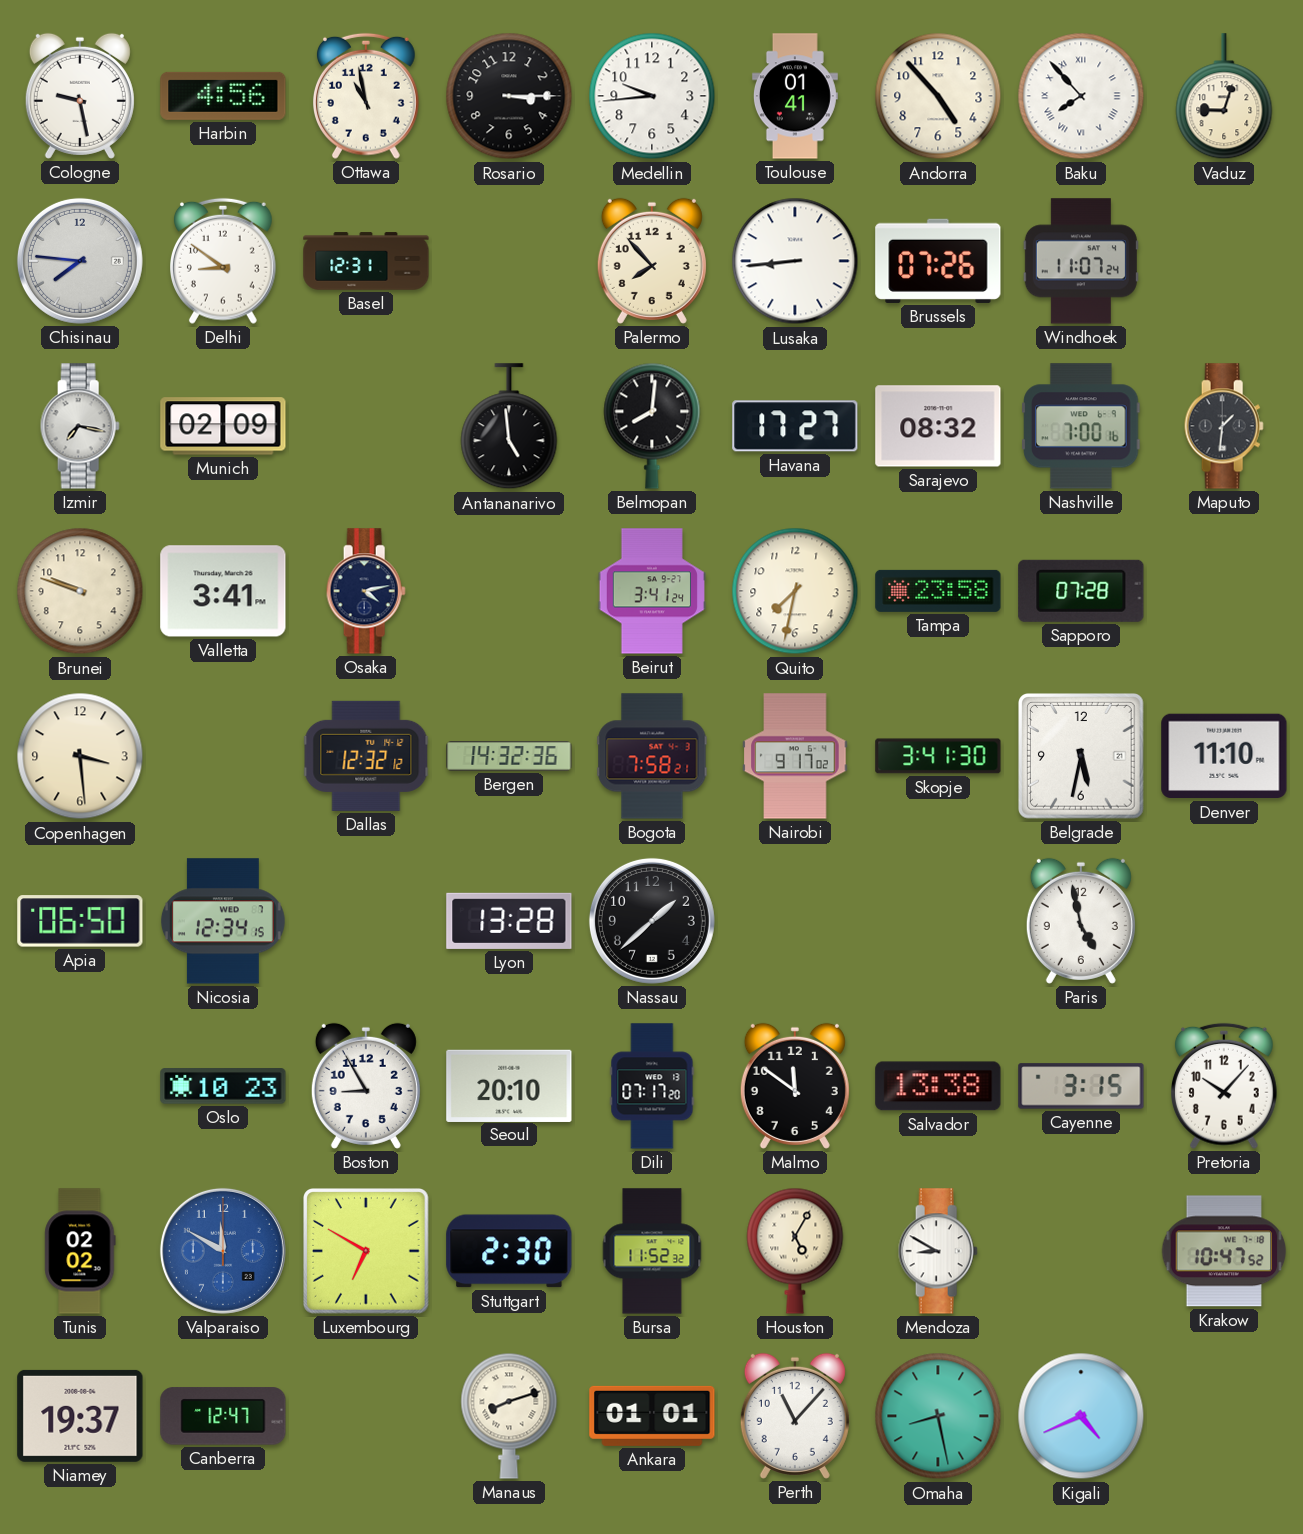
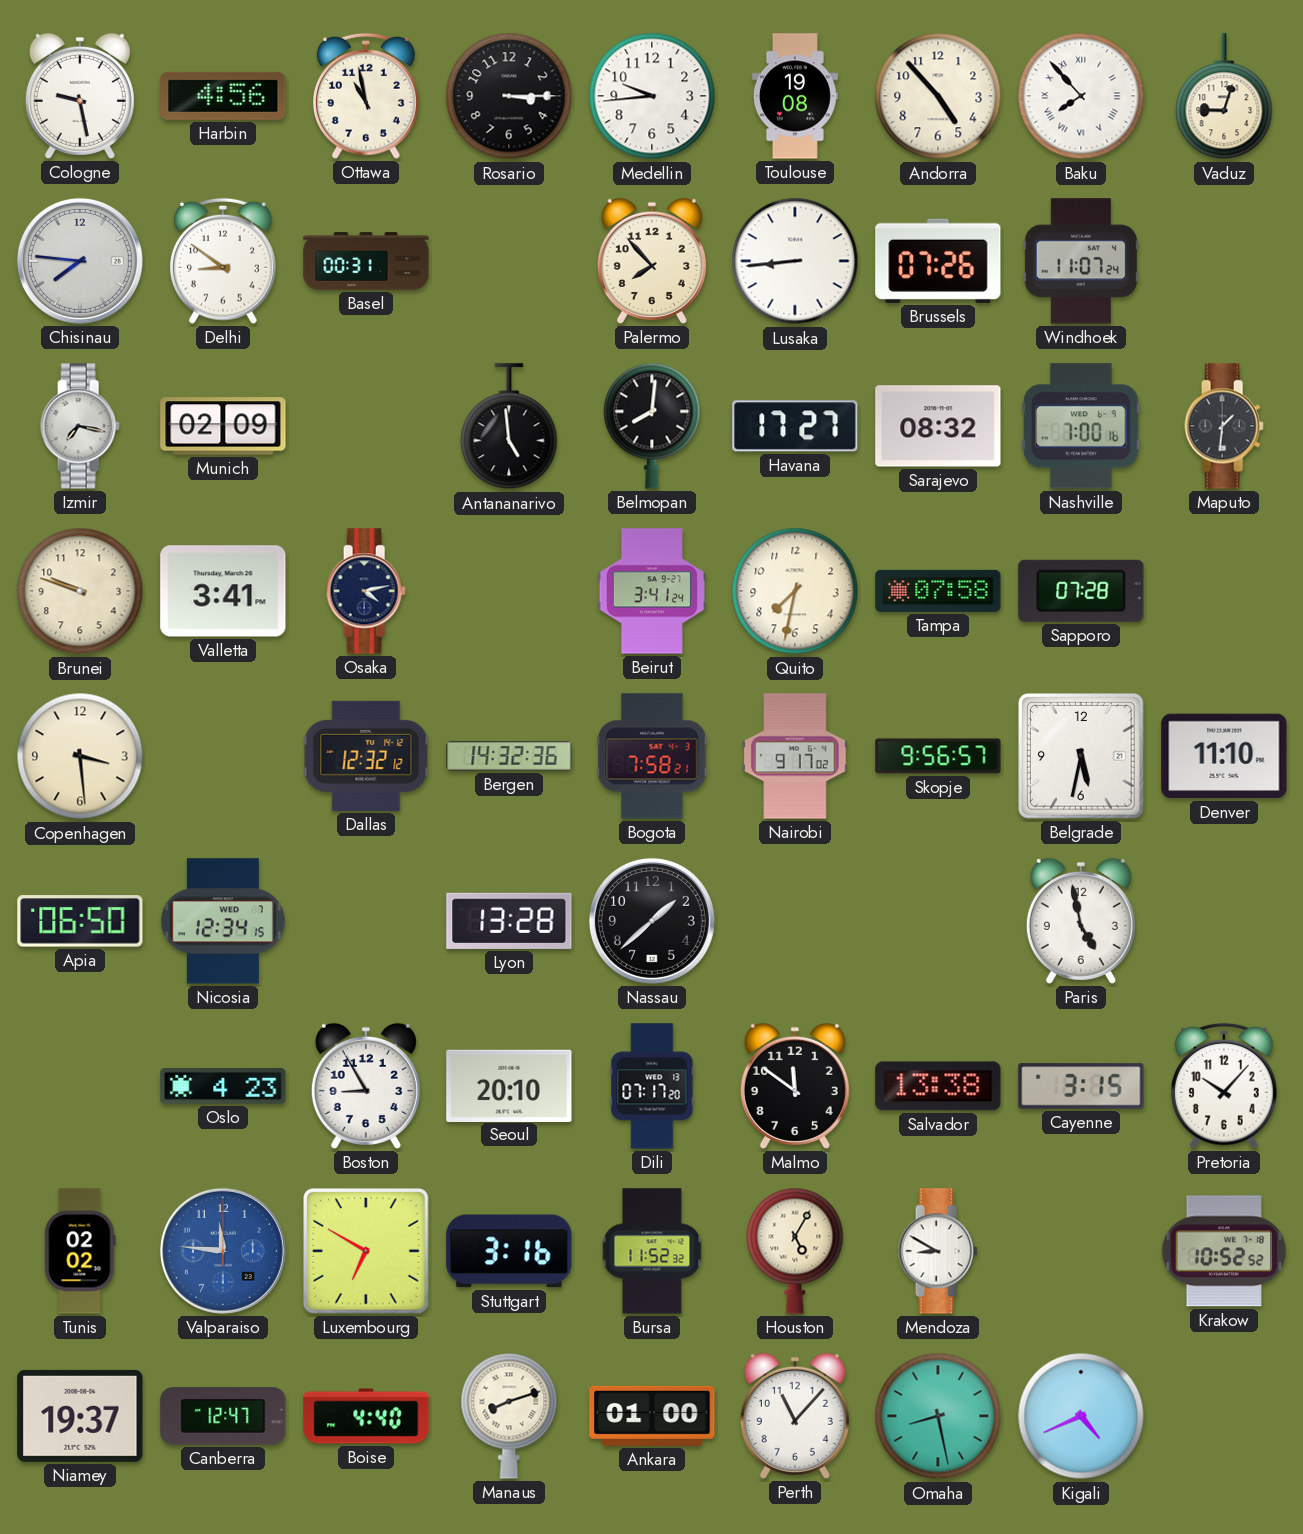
Toulouse: 01:41 -> 19:08
Basel: 12:31 -> 00:31
Tampa: 23:58 -> 07:58
Skopje: 3:41 -> 9:56
Oslo: 10:23 -> 4:23
Valparaiso: 11:50 -> 11:46
Stuttgart: 2:30 -> 3:16
Krakow: 10:47 -> 10:52
Boise: none -> 4:40
Ankara: 01:01 -> 01:00
